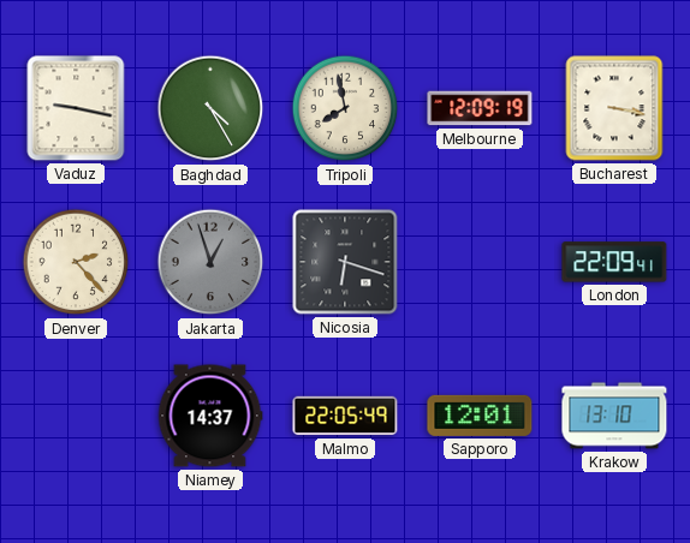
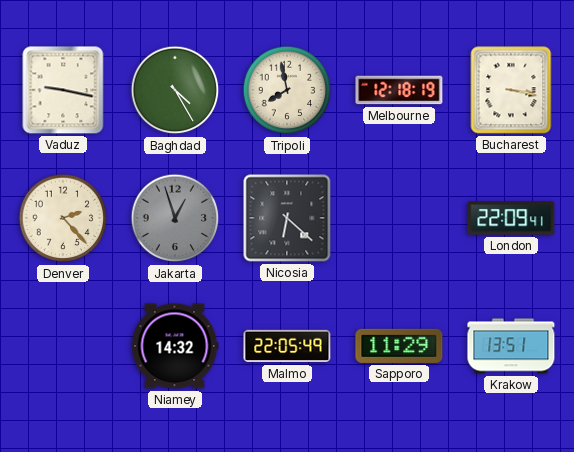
Melbourne: 12:09 -> 12:18
Nicosia: 6:18 -> 6:22
Niamey: 14:37 -> 14:32
Sapporo: 12:01 -> 11:29
Krakow: 13:10 -> 13:51
